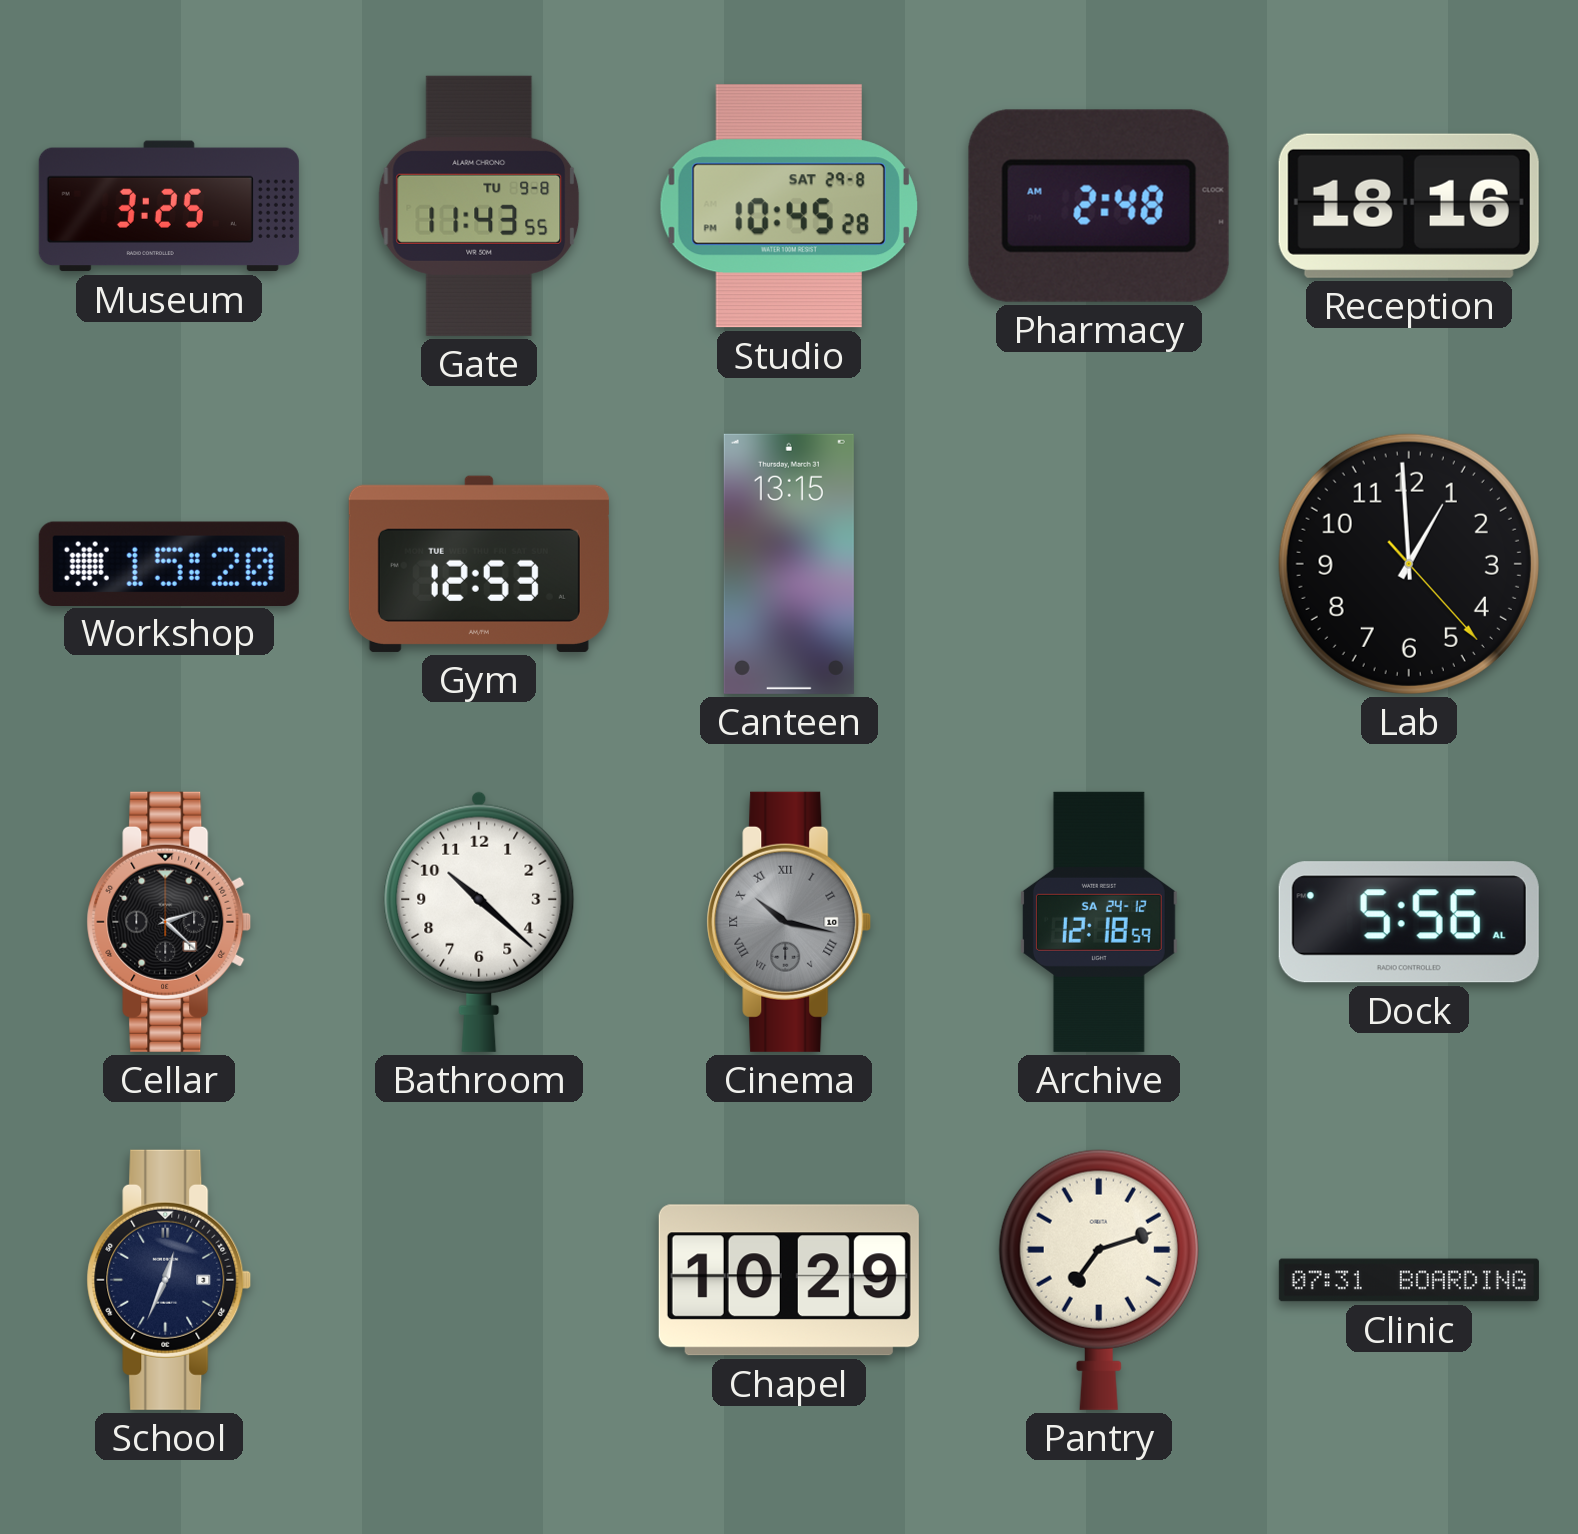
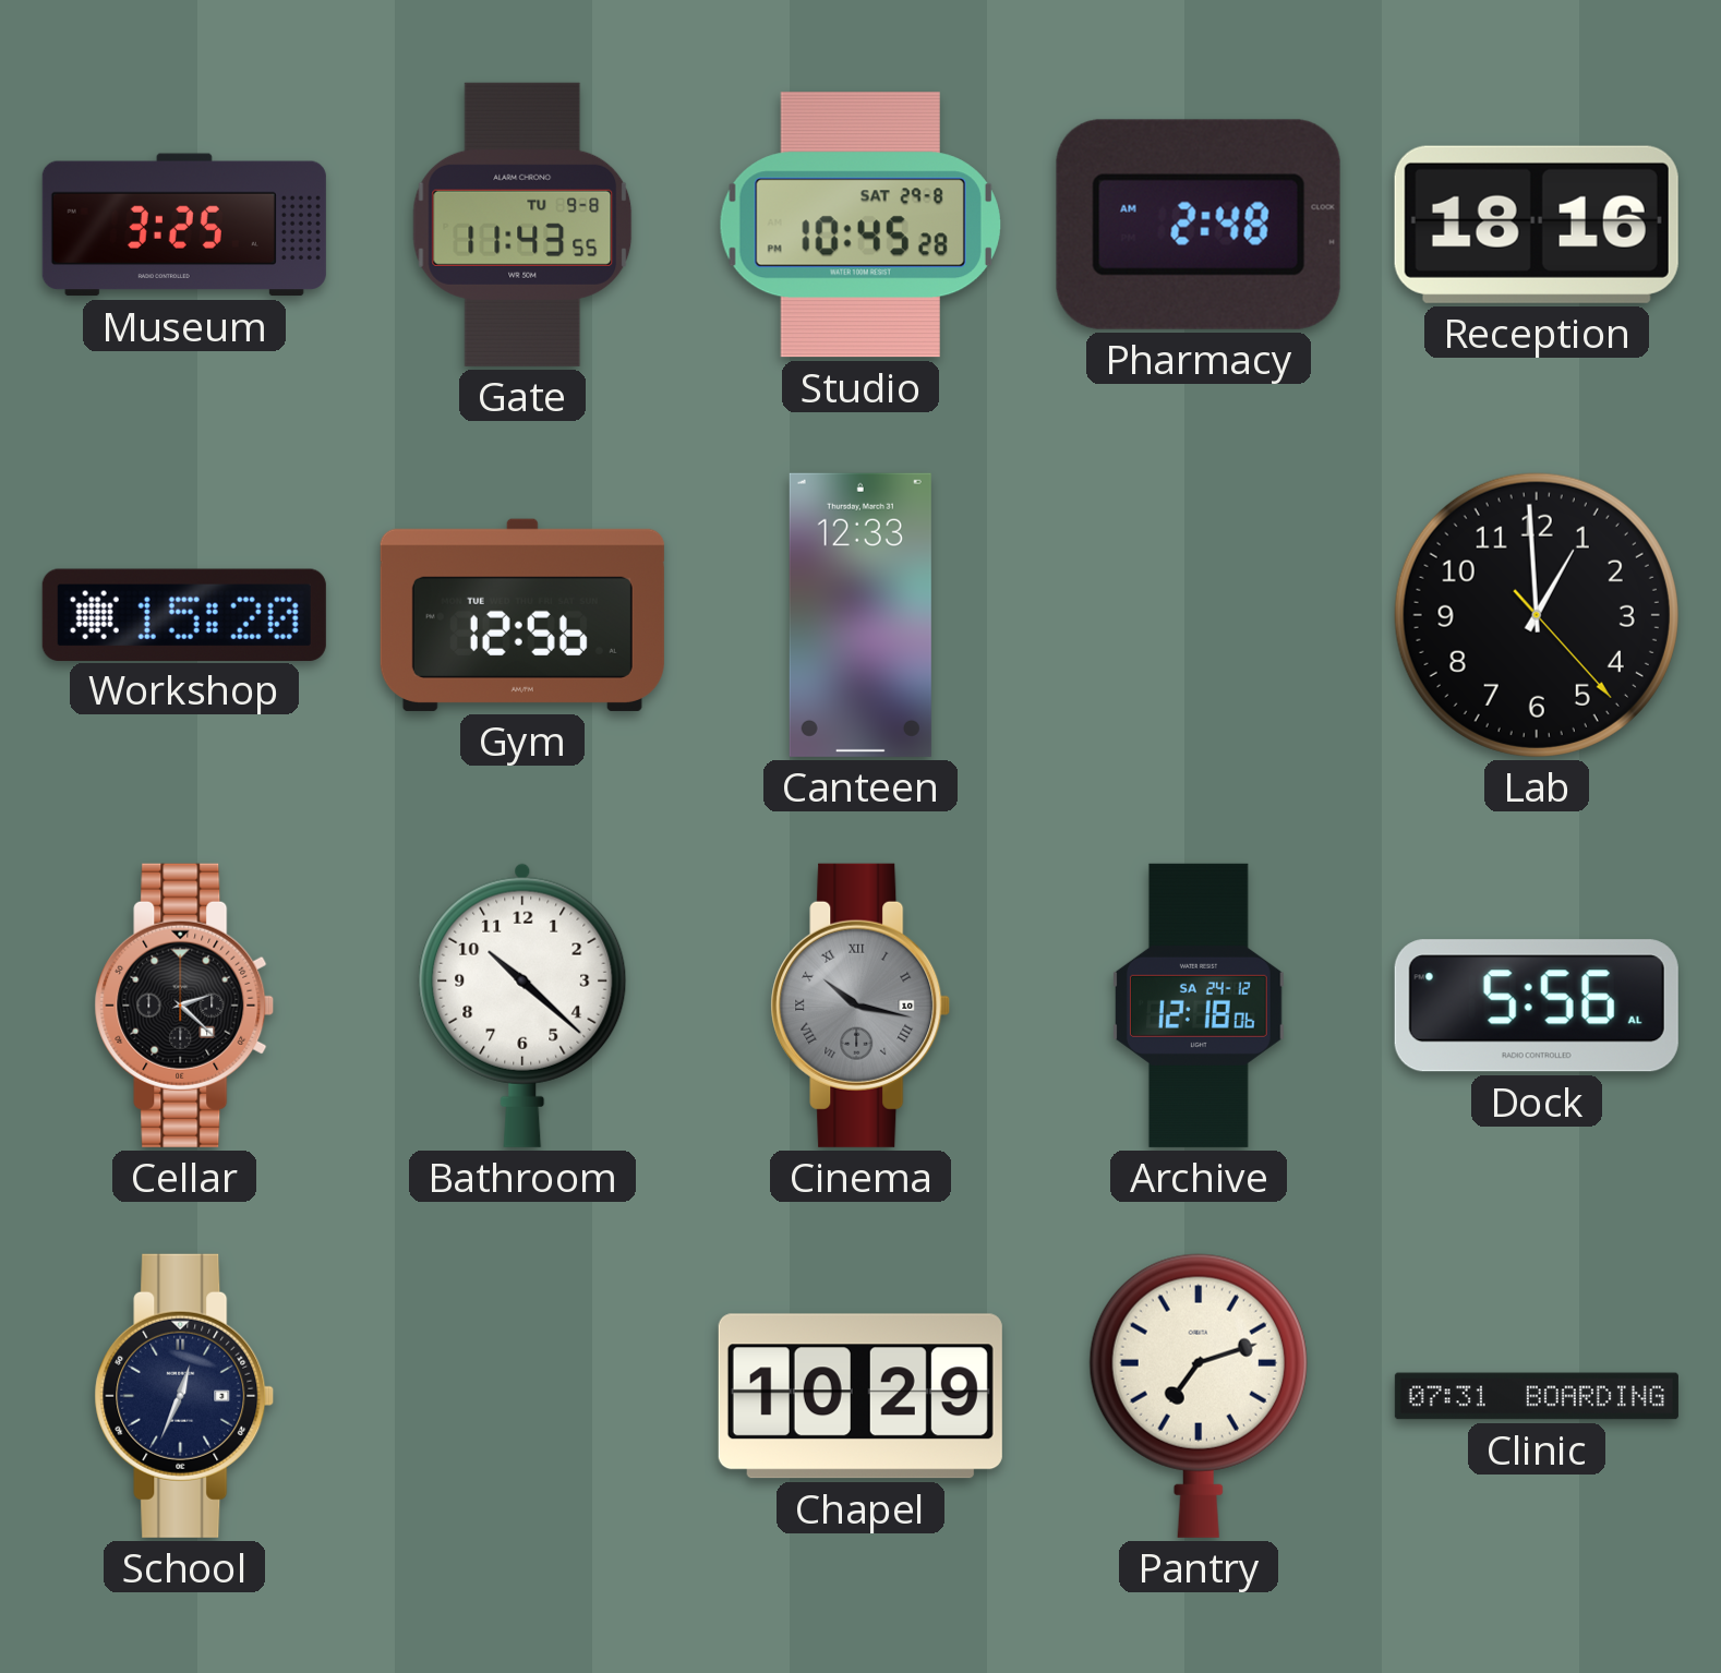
Gym: 12:53 -> 12:56
Canteen: 13:15 -> 12:33
Archive: 12:18:59 -> 12:18:06
